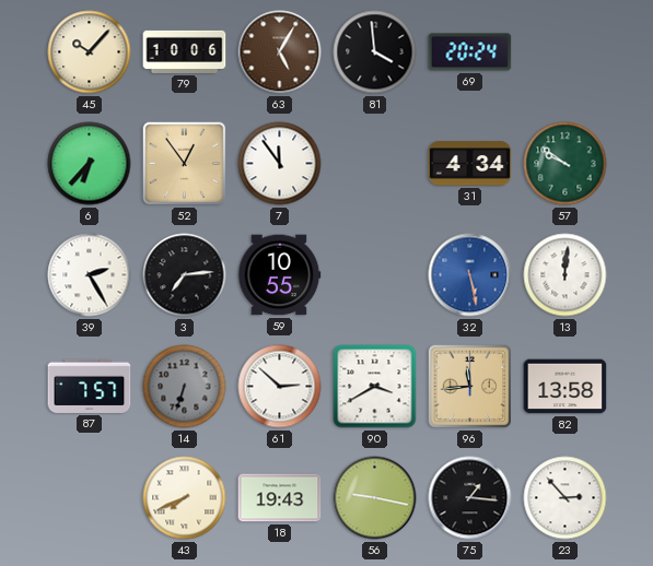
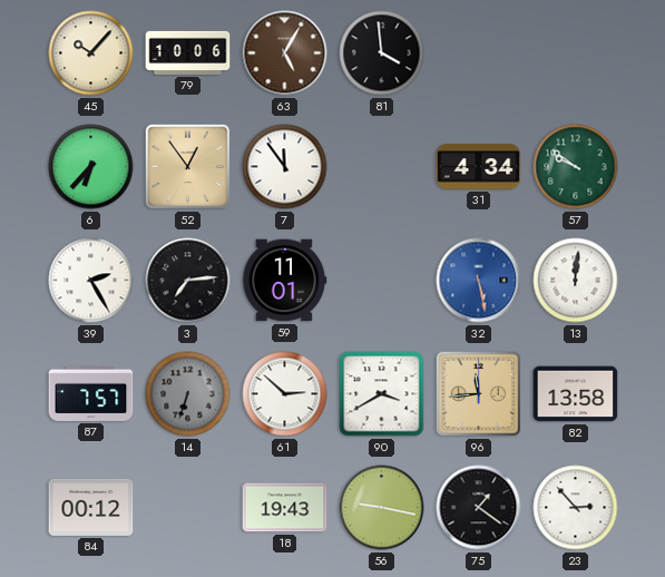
69: 20:24 -> none
59: 10:55 -> 11:01
84: none -> 00:12
43: 7:41 -> none
75: 1:16 -> 1:21
